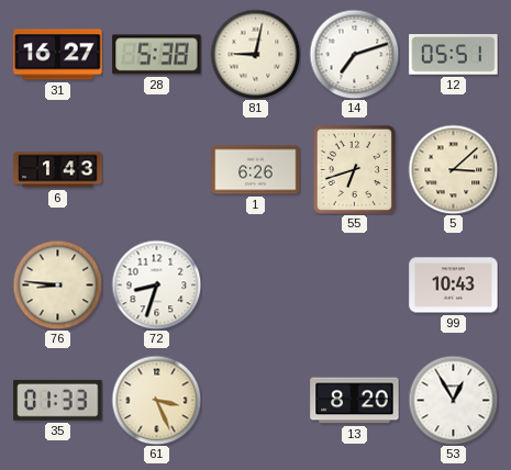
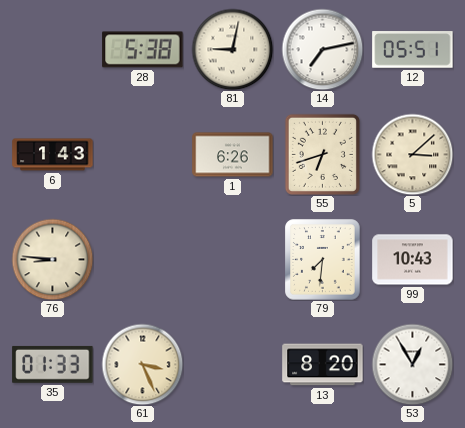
31: 16:27 -> none
14: 7:12 -> 7:13
72: 8:33 -> none
79: none -> 7:31
